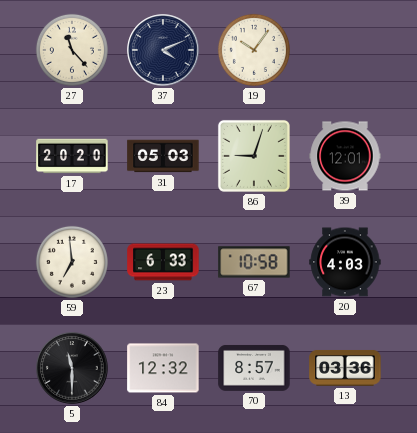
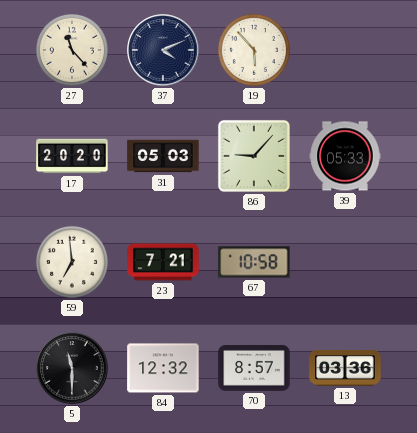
19: 10:06 -> 5:53
86: 9:03 -> 9:07
39: 12:01 -> 05:33
23: 6:33 -> 7:21
20: 4:03 -> none
